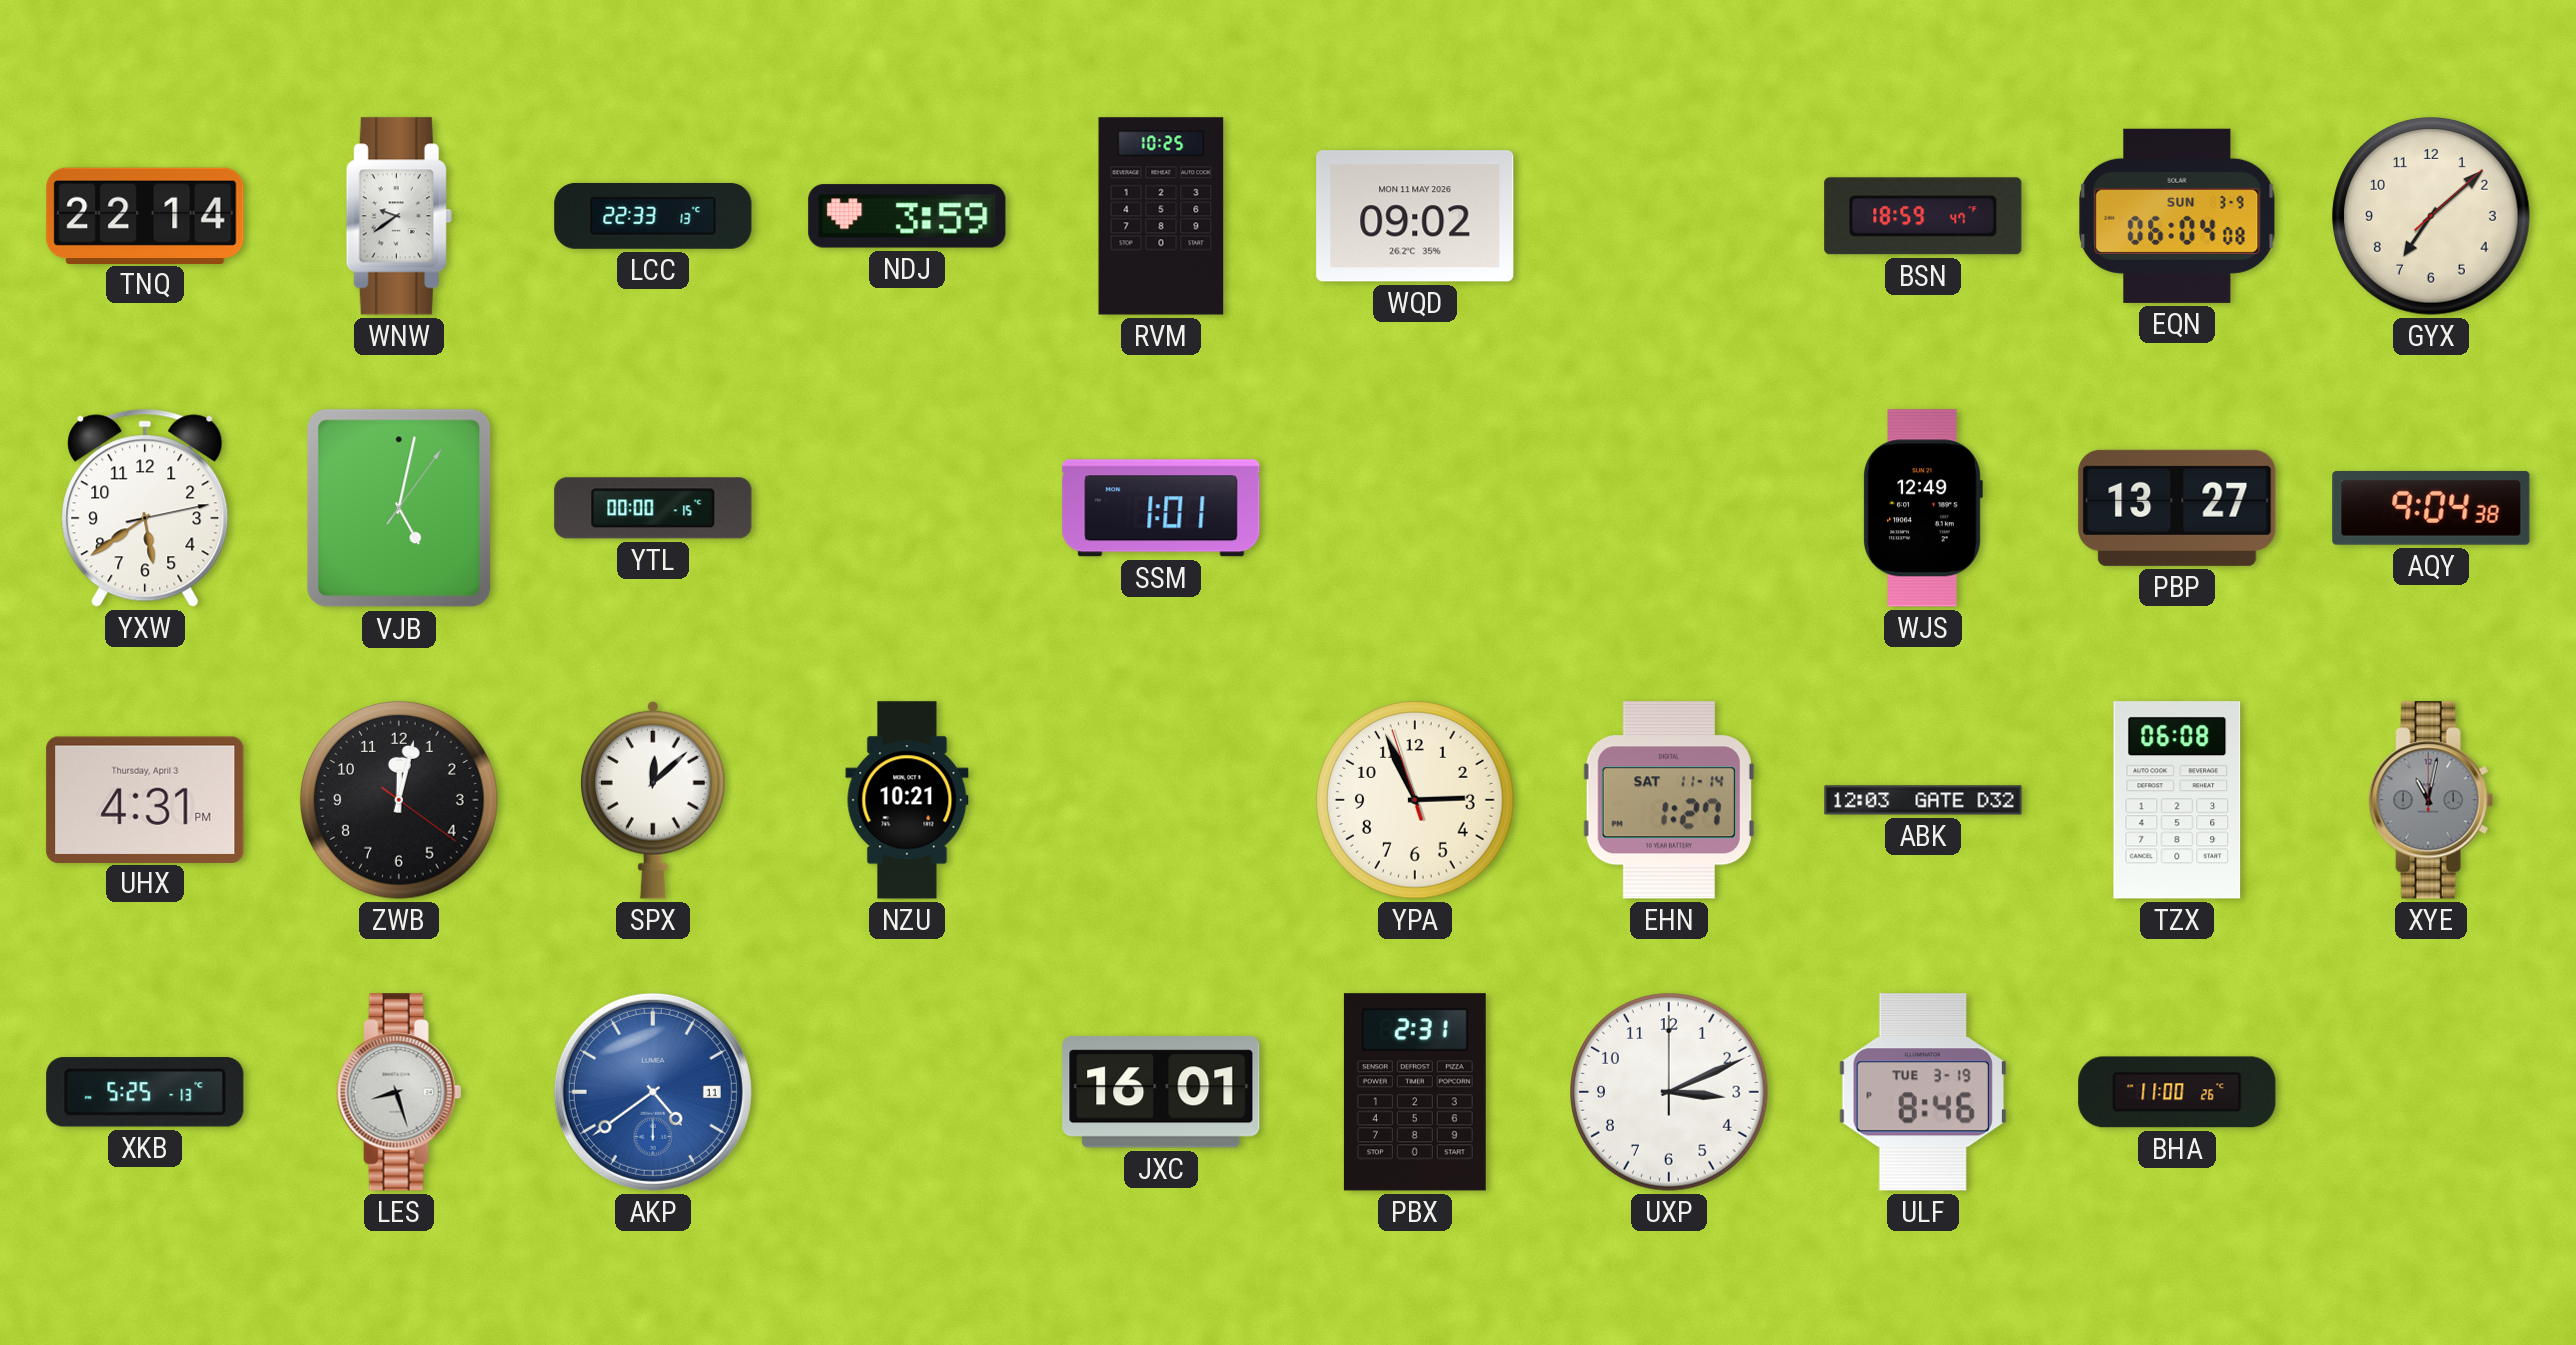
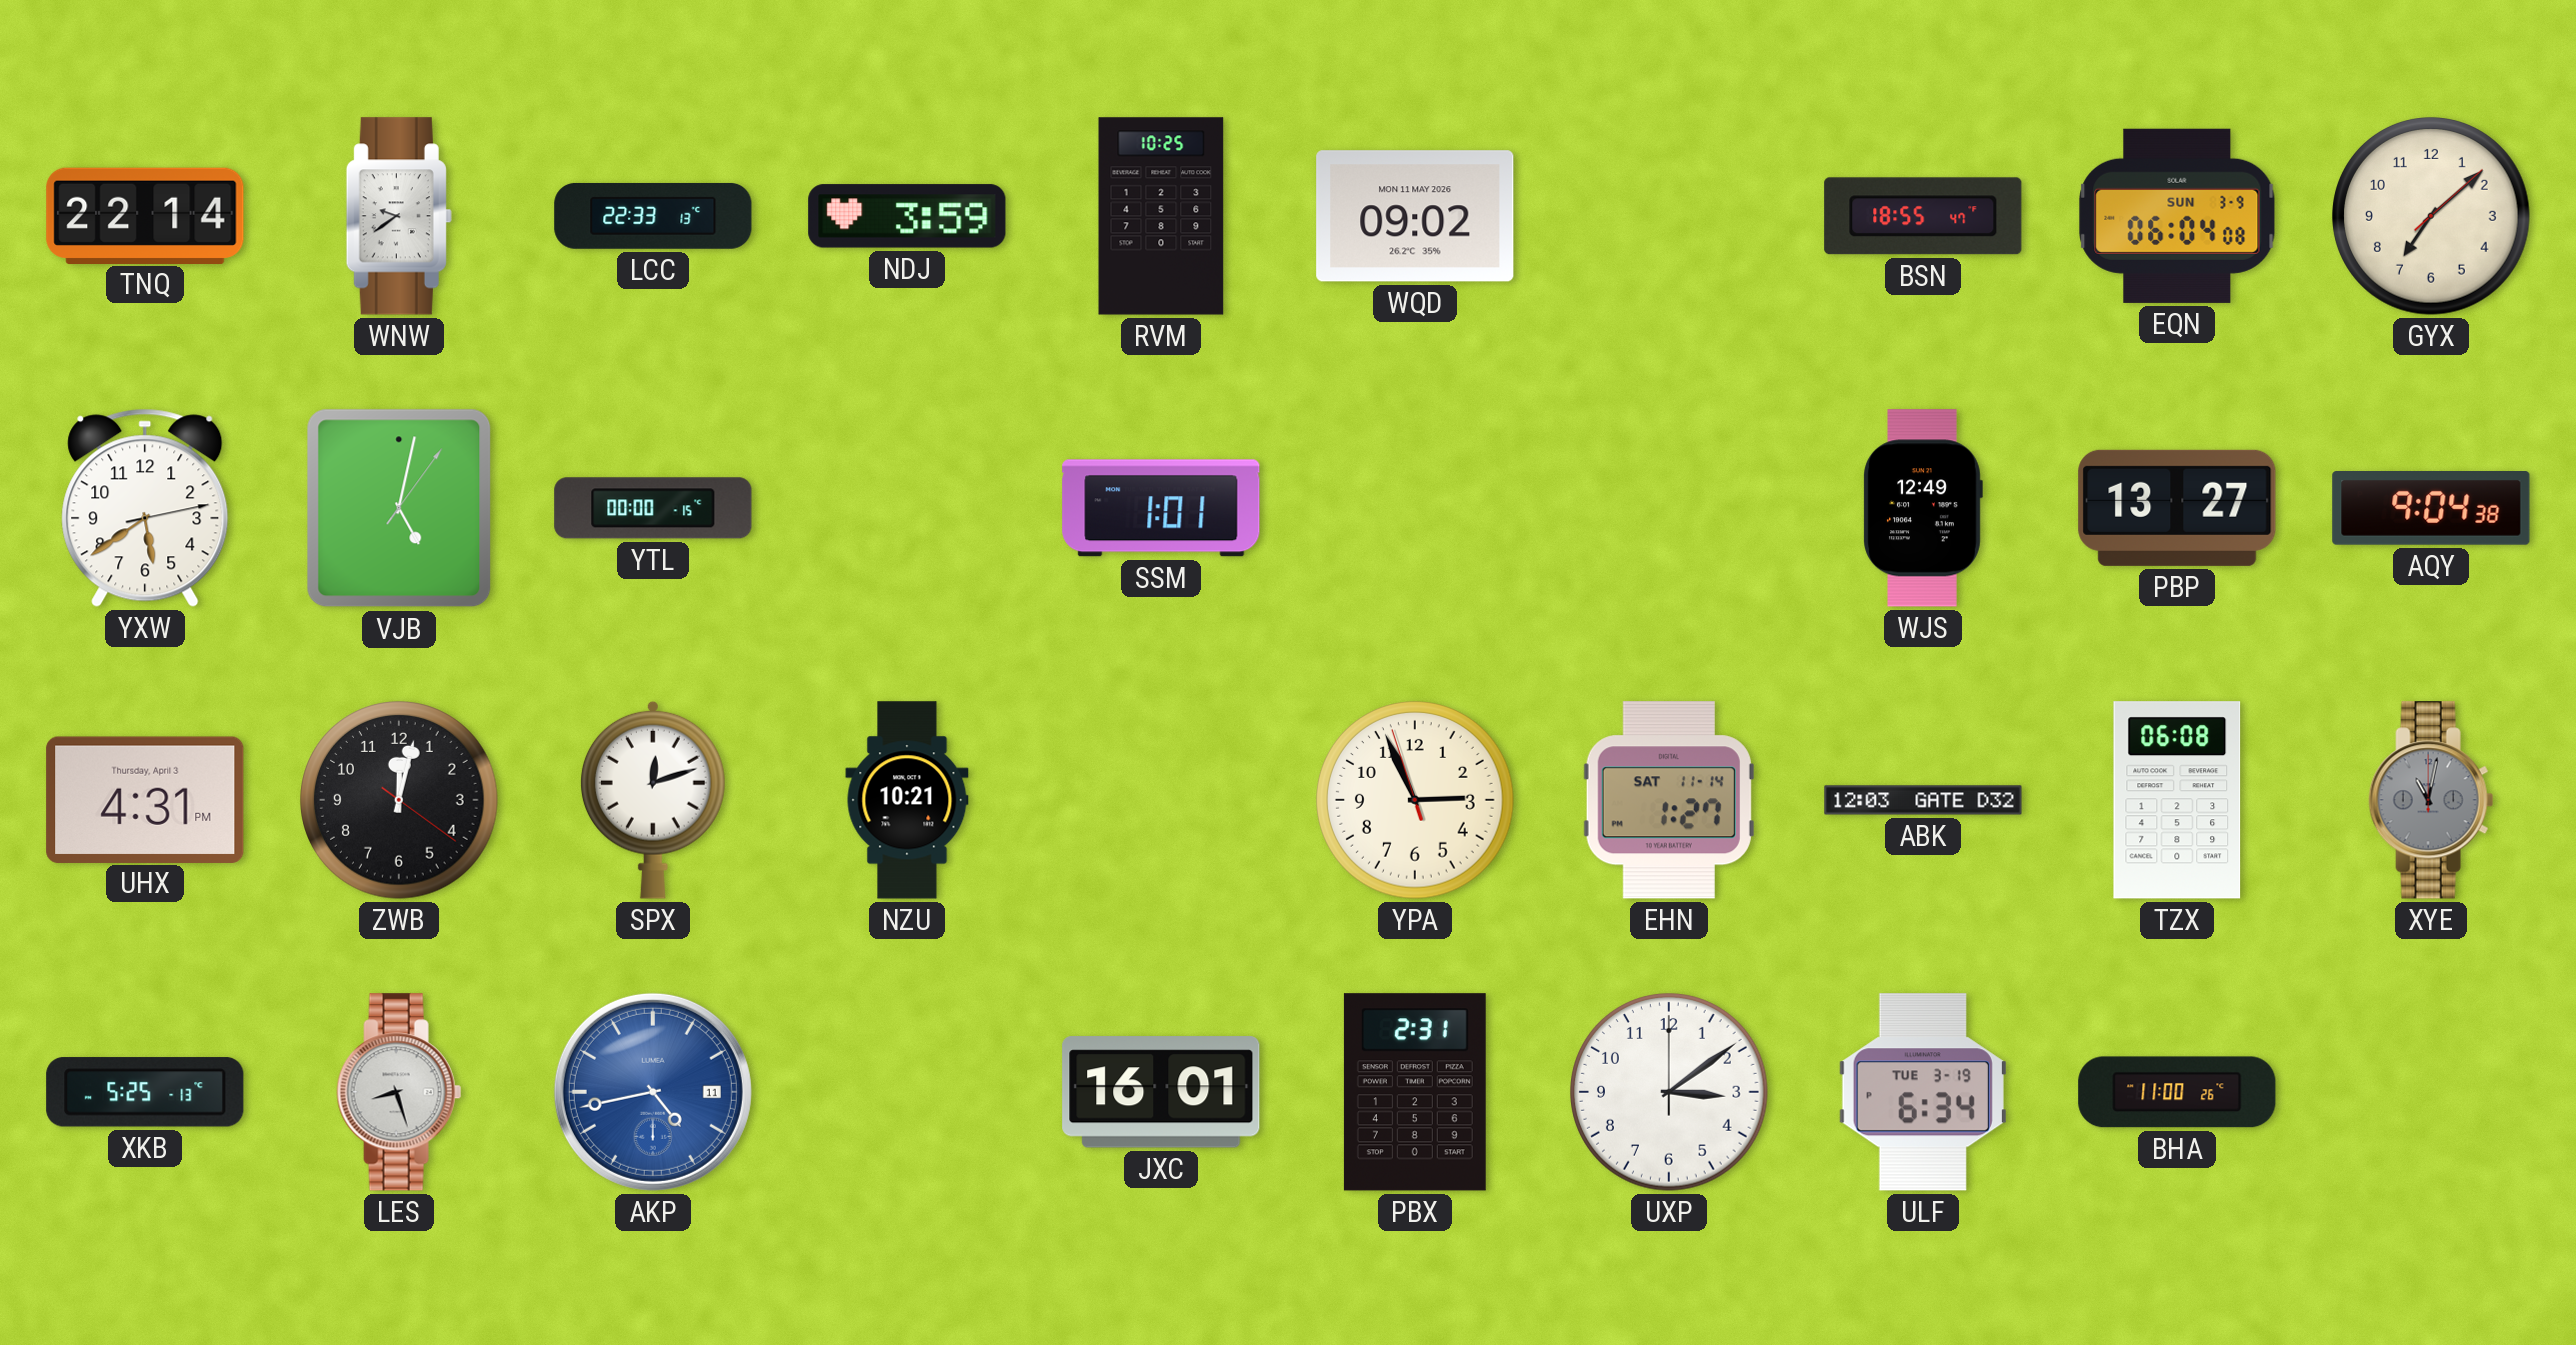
BSN: 18:59 -> 18:55
SPX: 12:08 -> 12:12
AKP: 4:39 -> 4:43
UXP: 3:11 -> 3:09
ULF: 8:46 -> 6:34
